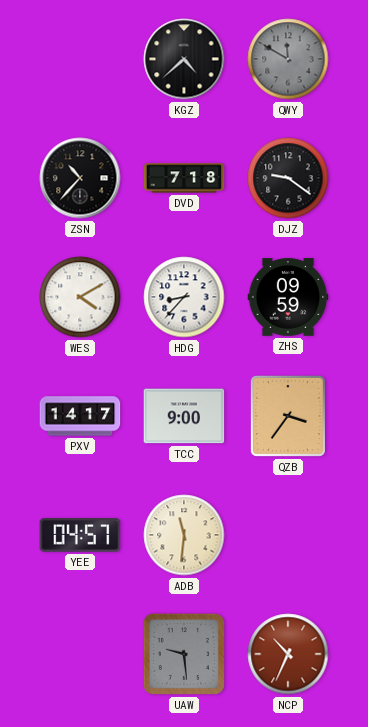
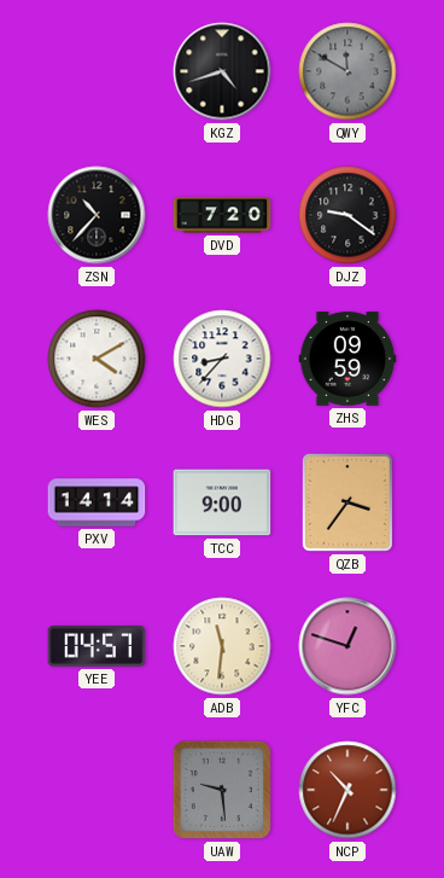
KGZ: 4:38 -> 4:42
DVD: 7:18 -> 7:20
PXV: 14:17 -> 14:14
YFC: none -> 12:48
